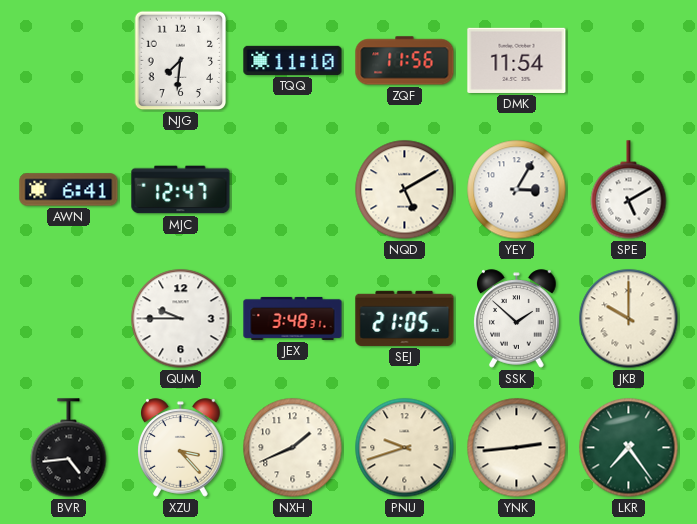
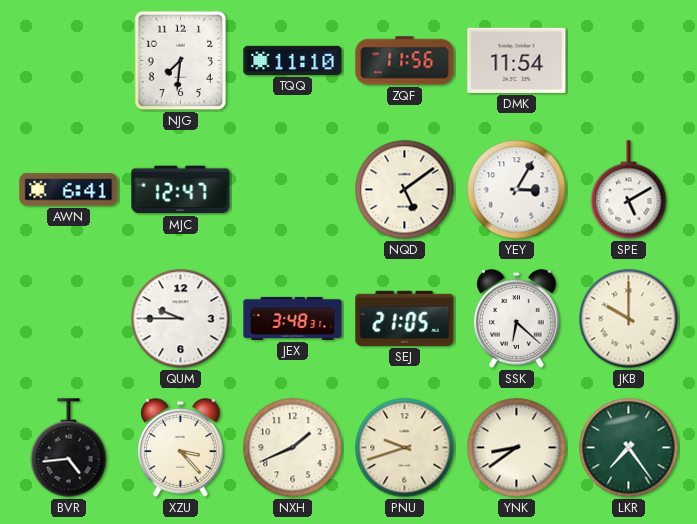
NQD: 5:10 -> 5:09
SSK: 1:52 -> 6:22
YNK: 2:44 -> 8:39
